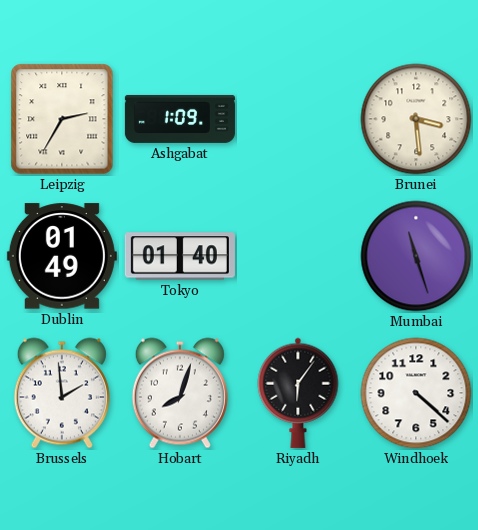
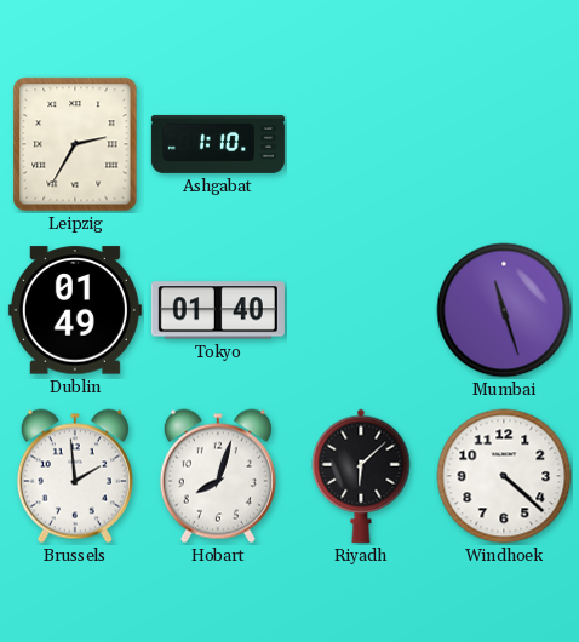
Ashgabat: 1:09 -> 1:10
Brunei: 3:29 -> none
Riyadh: 6:06 -> 6:08
